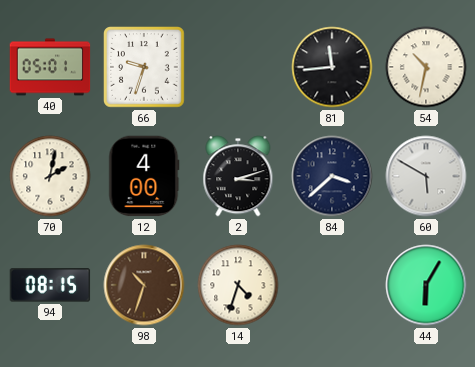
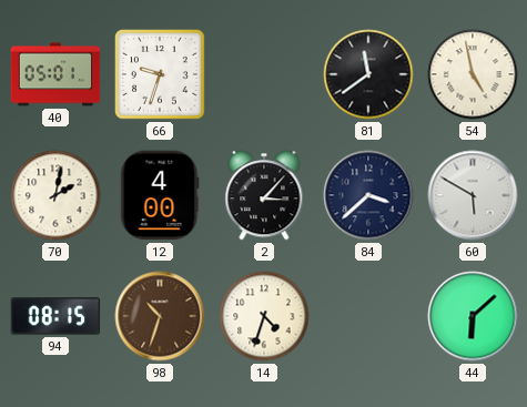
81: 11:44 -> 11:39
54: 10:32 -> 4:58
2: 3:12 -> 3:07
44: 6:05 -> 6:08
